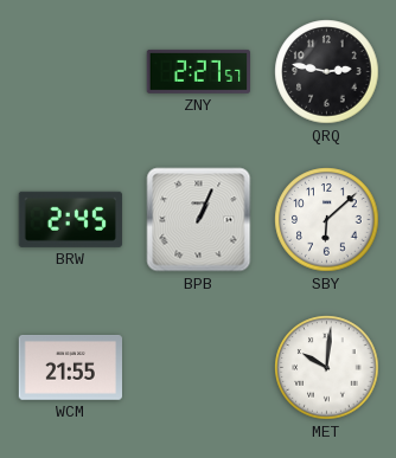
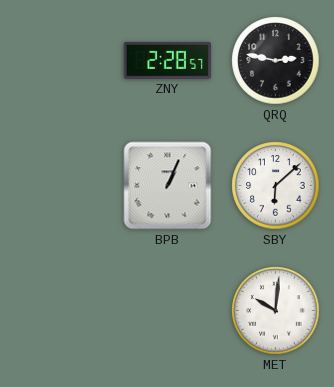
ZNY: 2:27 -> 2:28
BRW: 2:45 -> none
WCM: 21:55 -> none
